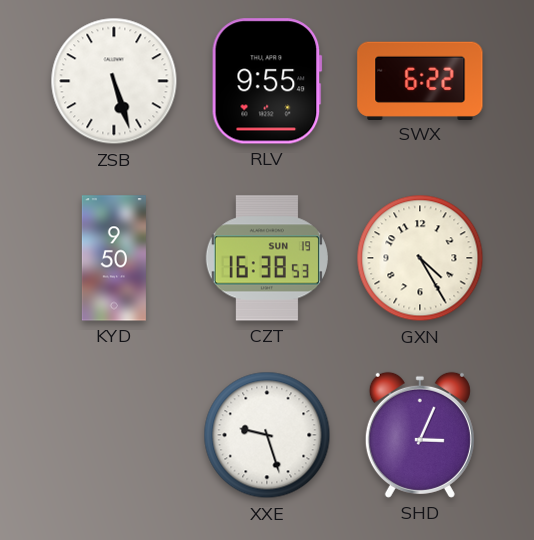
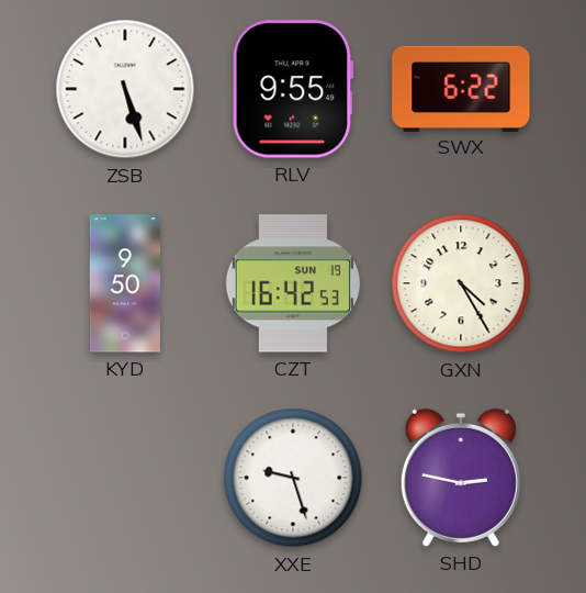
CZT: 16:38 -> 16:42
SHD: 3:04 -> 2:47
